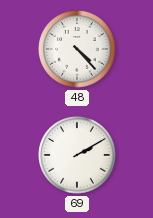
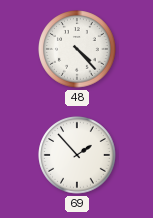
69: 2:10 -> 1:53
